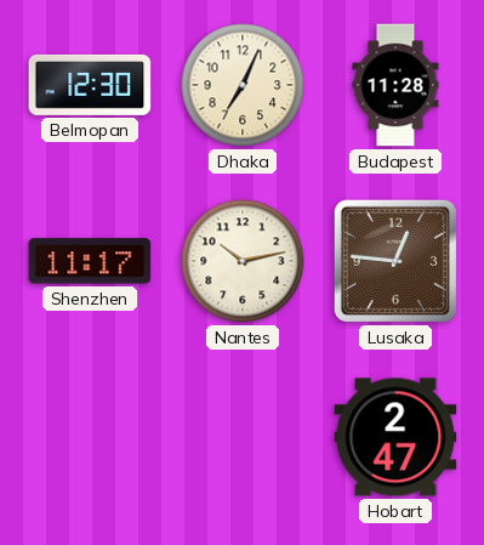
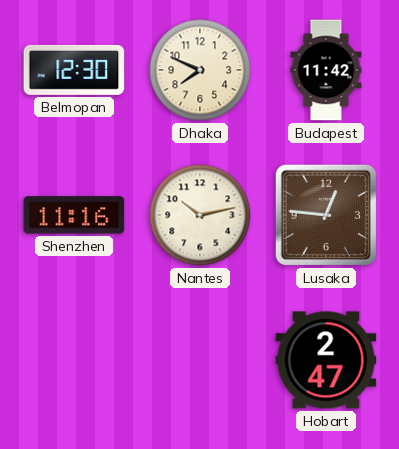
Dhaka: 7:04 -> 7:49
Budapest: 11:28 -> 11:42
Shenzhen: 11:17 -> 11:16
